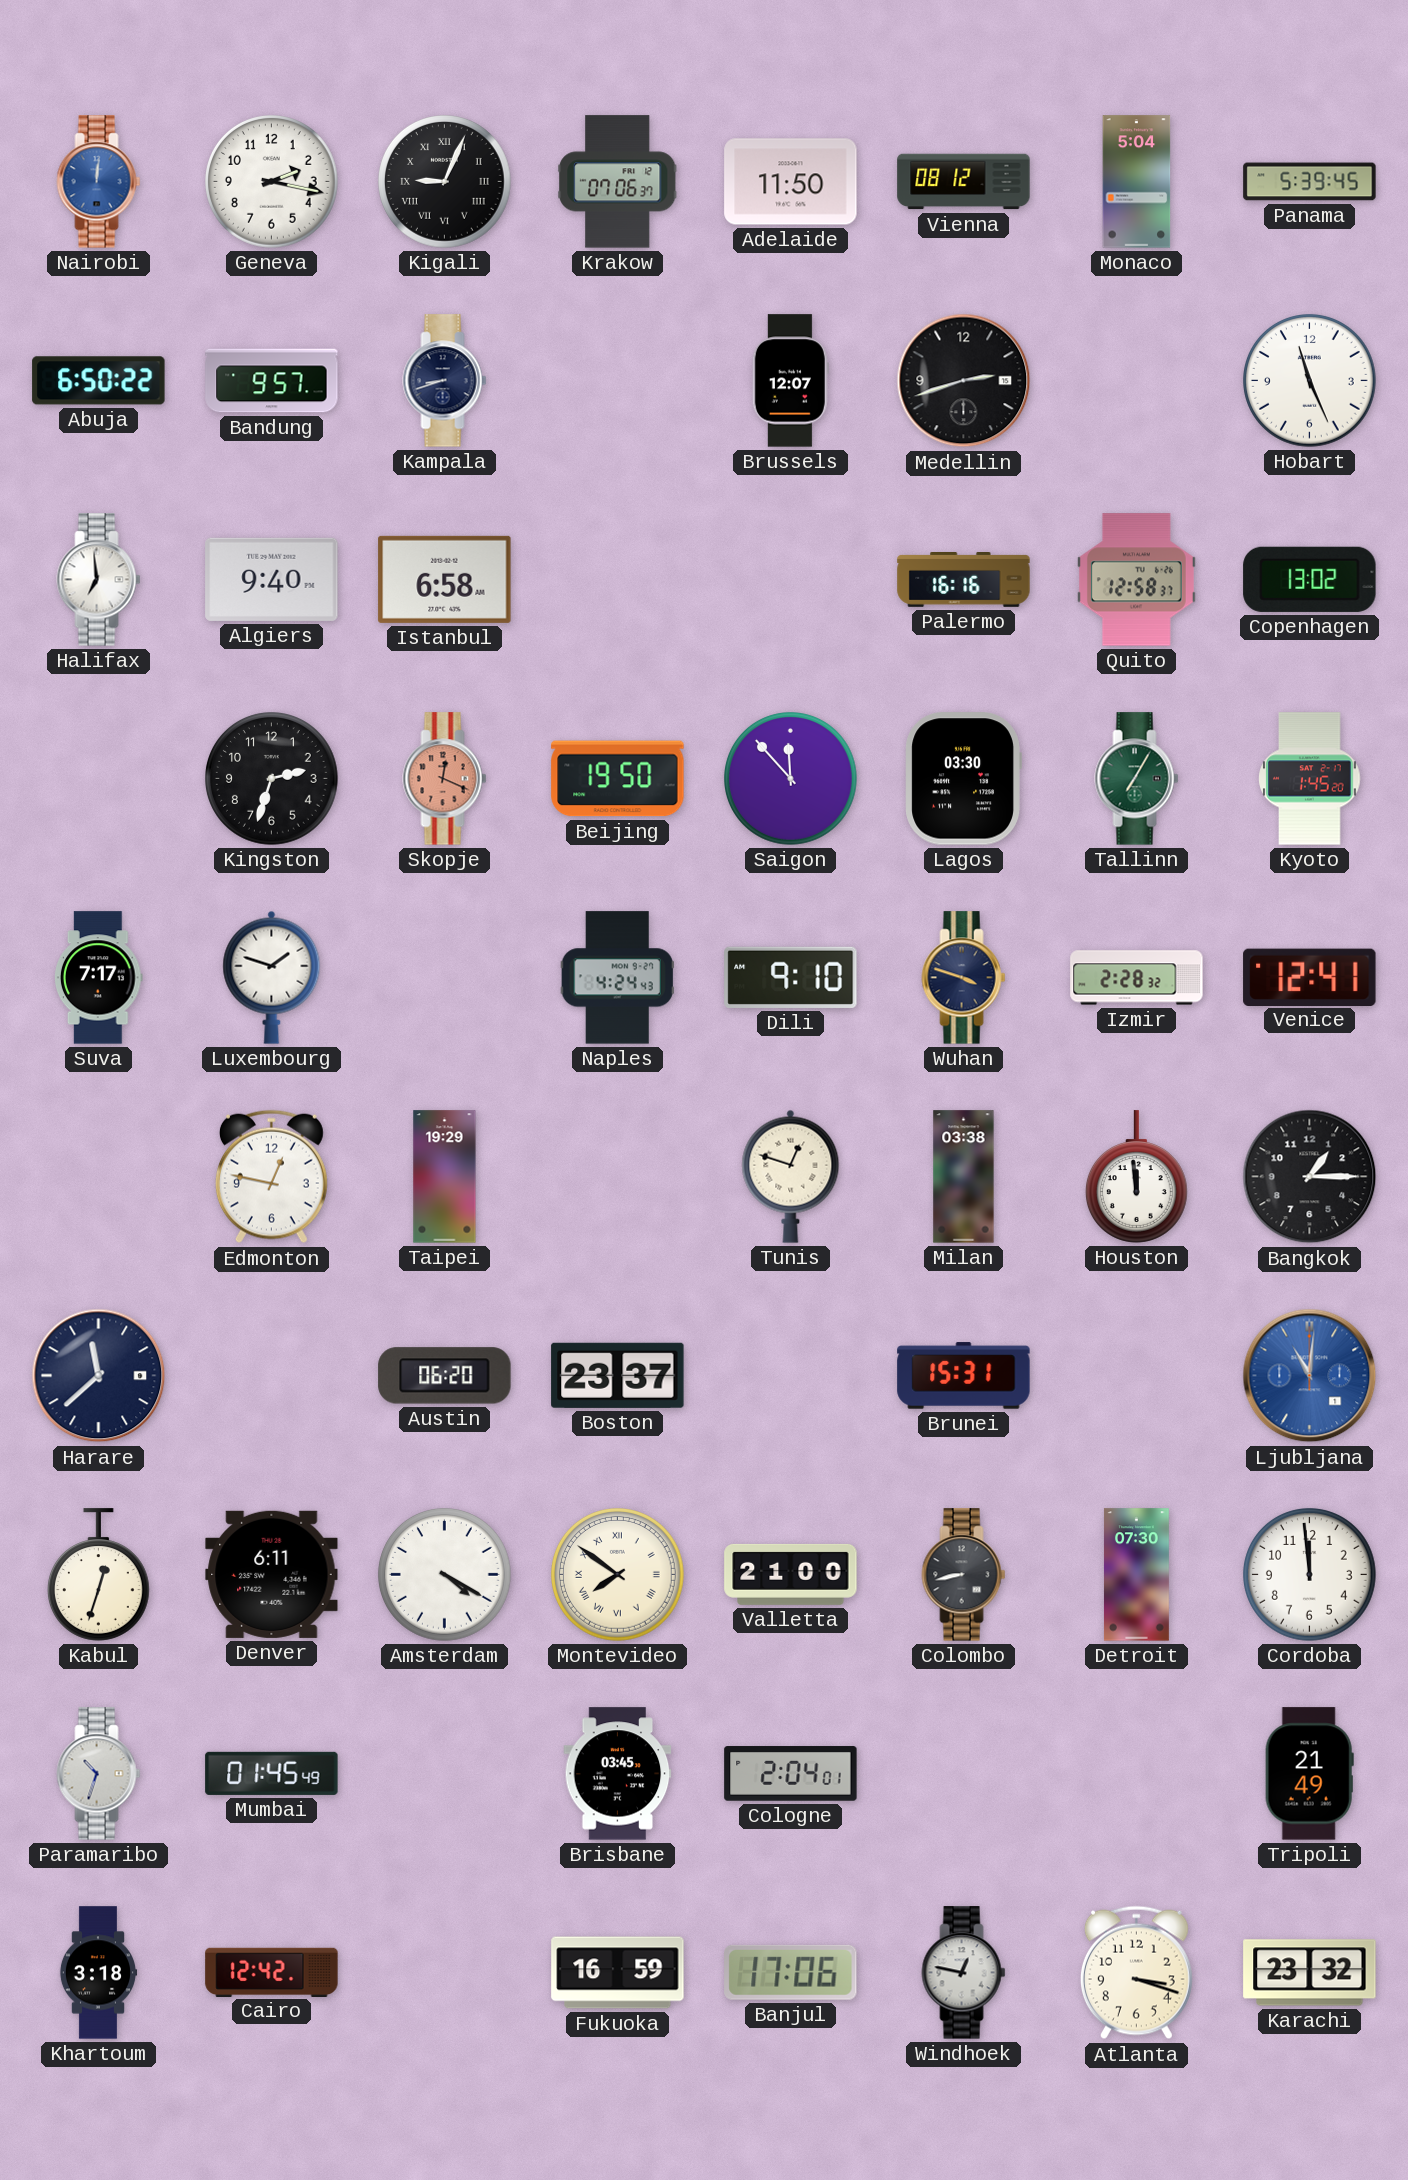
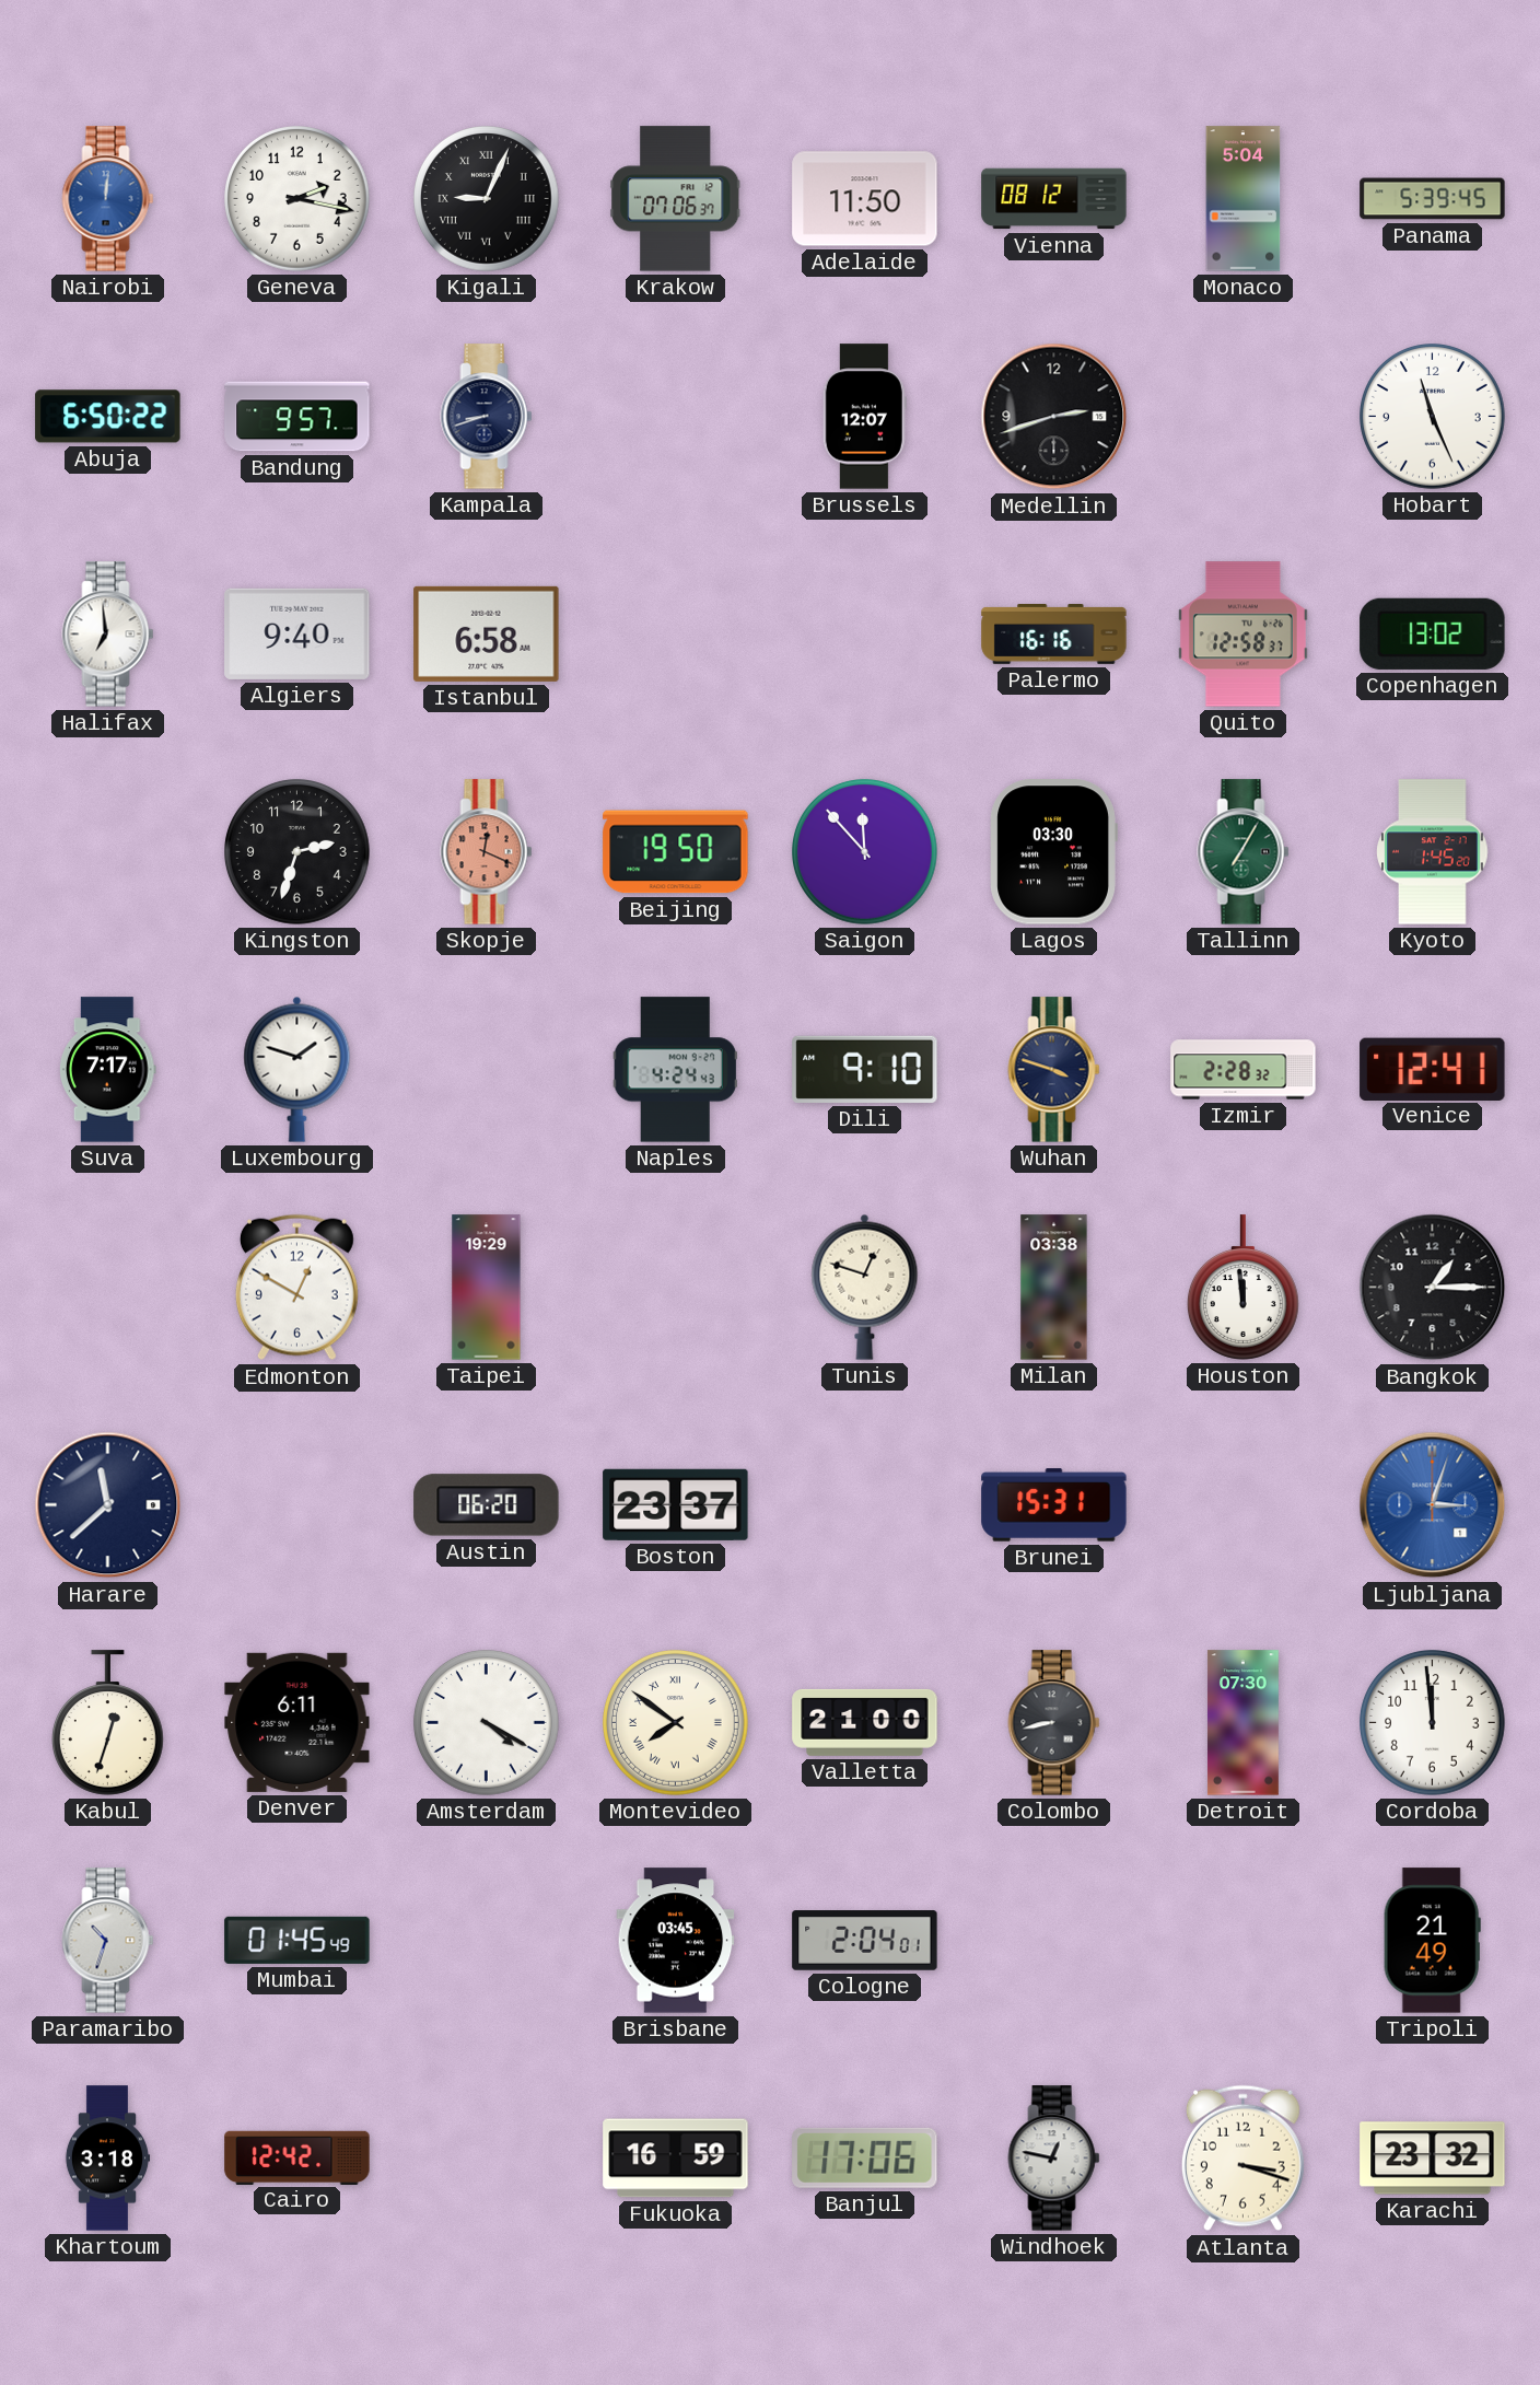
Edmonton: 12:47 -> 12:50
Ljubljana: 11:01 -> 3:03
